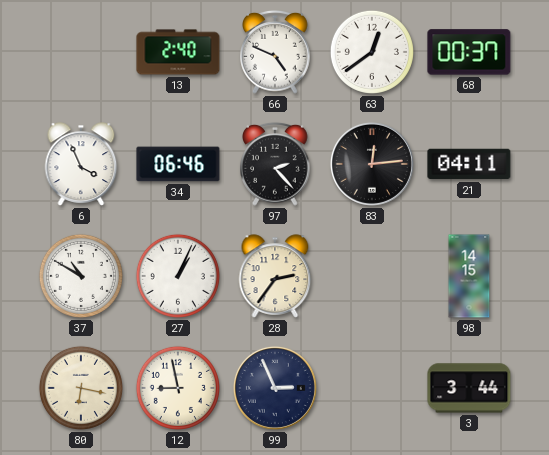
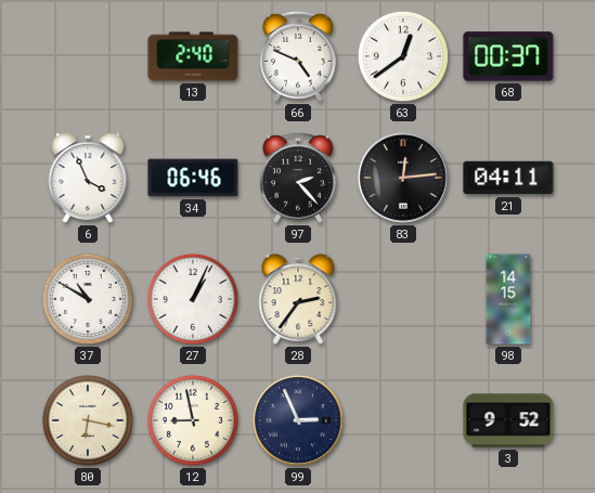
3: 3:44 -> 9:52
